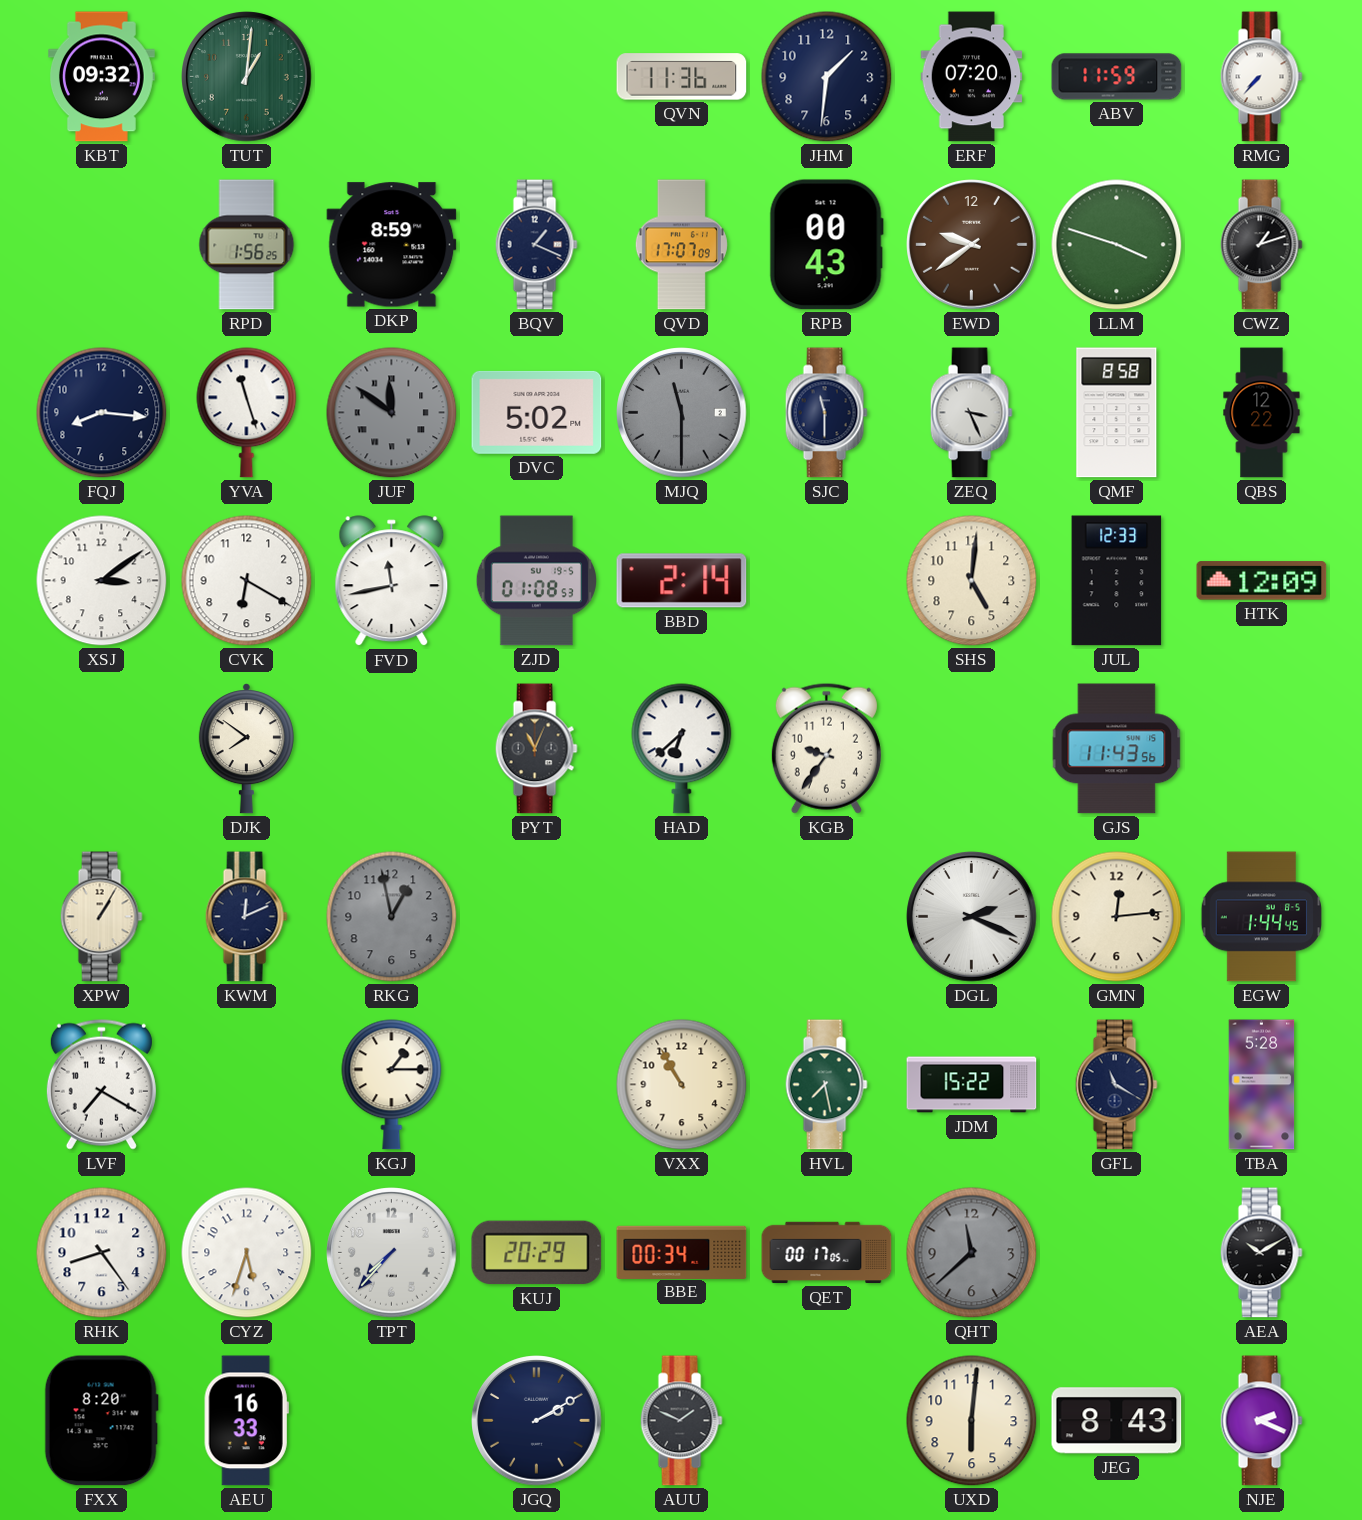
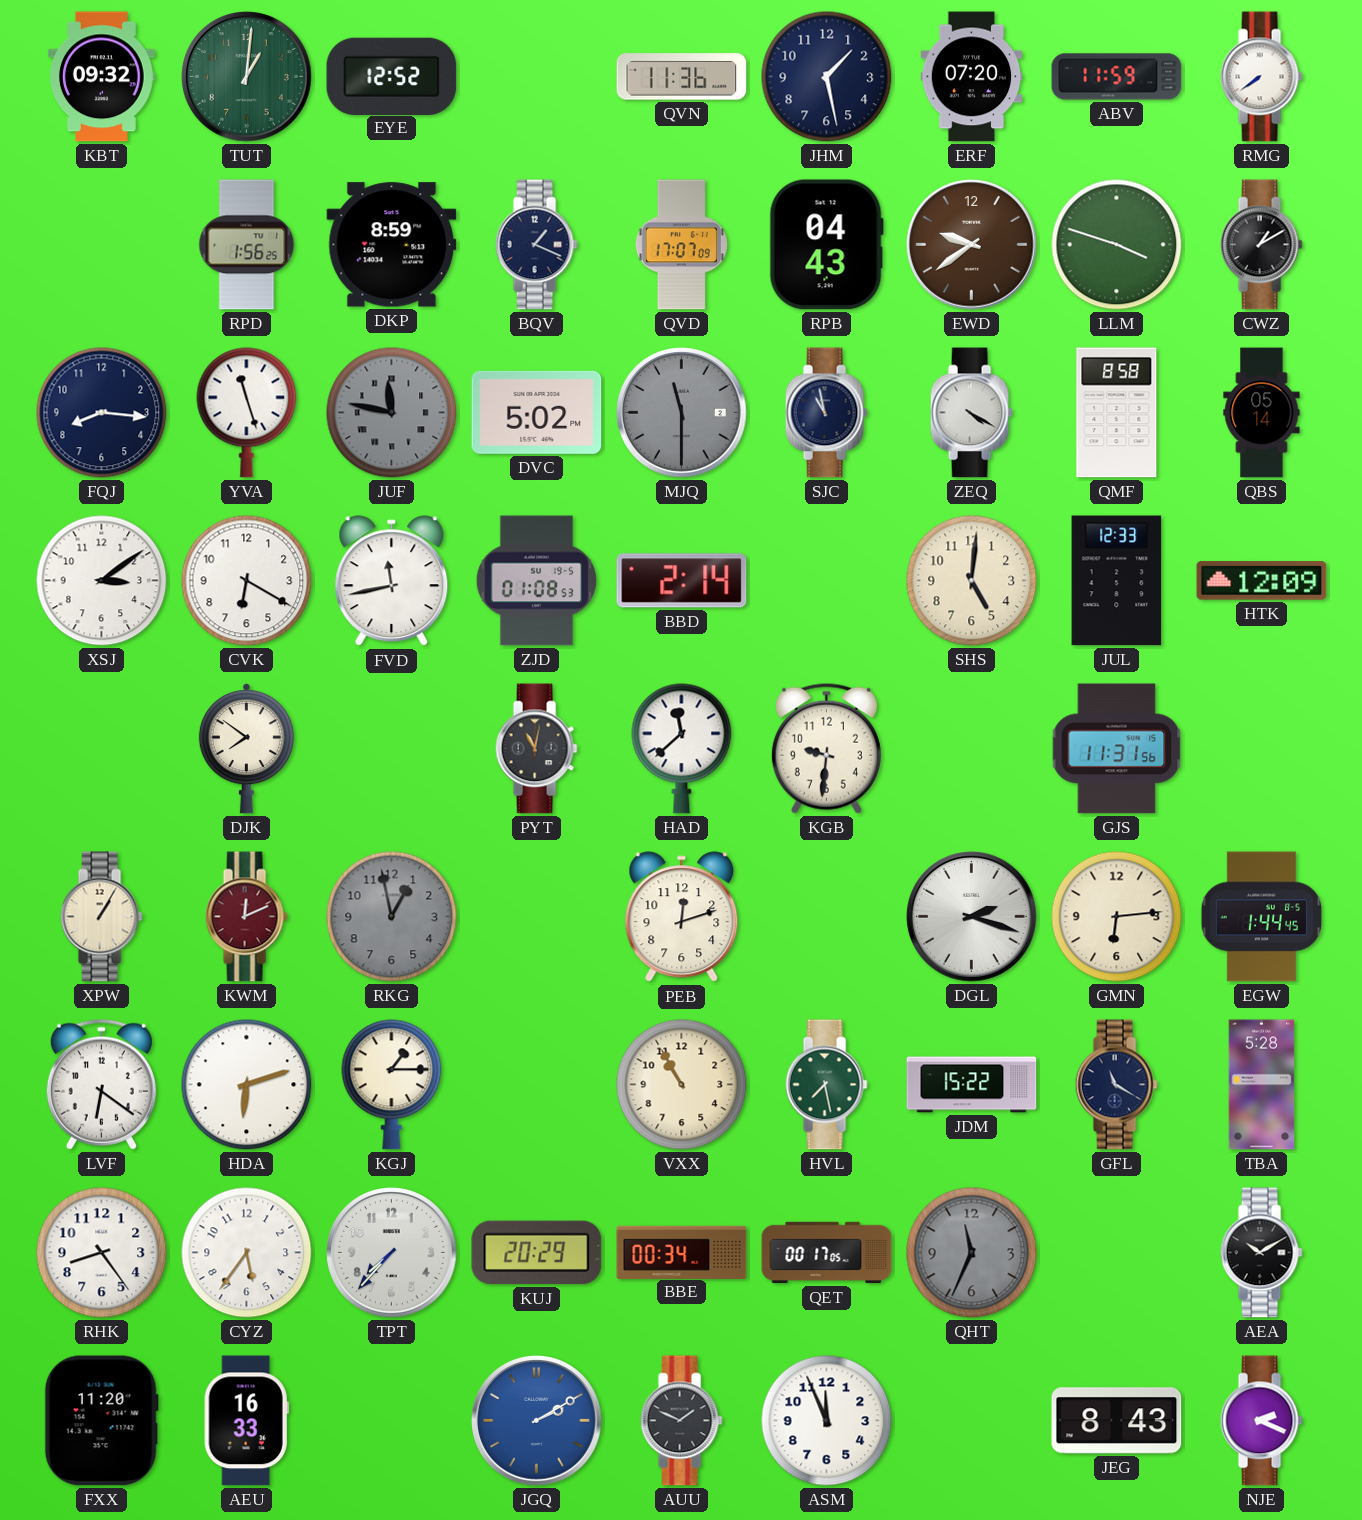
EYE: none -> 12:52
JHM: 1:31 -> 1:28
RMG: 7:37 -> 7:39
RPB: 00:43 -> 04:43
CWZ: 1:12 -> 1:10
JUF: 11:51 -> 11:47
SJC: 11:30 -> 10:58
ZEQ: 3:26 -> 4:20
QBS: 12:22 -> 05:14
PYT: 11:04 -> 11:02
HAD: 6:38 -> 11:38
KGB: 9:36 -> 9:31
GJS: 11:43 -> 11:31
KWM dial: navy -> burgundy
PEB: none -> 12:12
DGL: 2:19 -> 2:18
GMN: 12:14 -> 6:14
LVF: 7:20 -> 6:21
HDA: none -> 6:12
CYZ: 5:33 -> 5:36
QHT: 11:38 -> 11:34
FXX: 8:20 -> 11:20
JGQ dial: navy -> blue
ASM: none -> 11:56
UXD: 6:01 -> none
